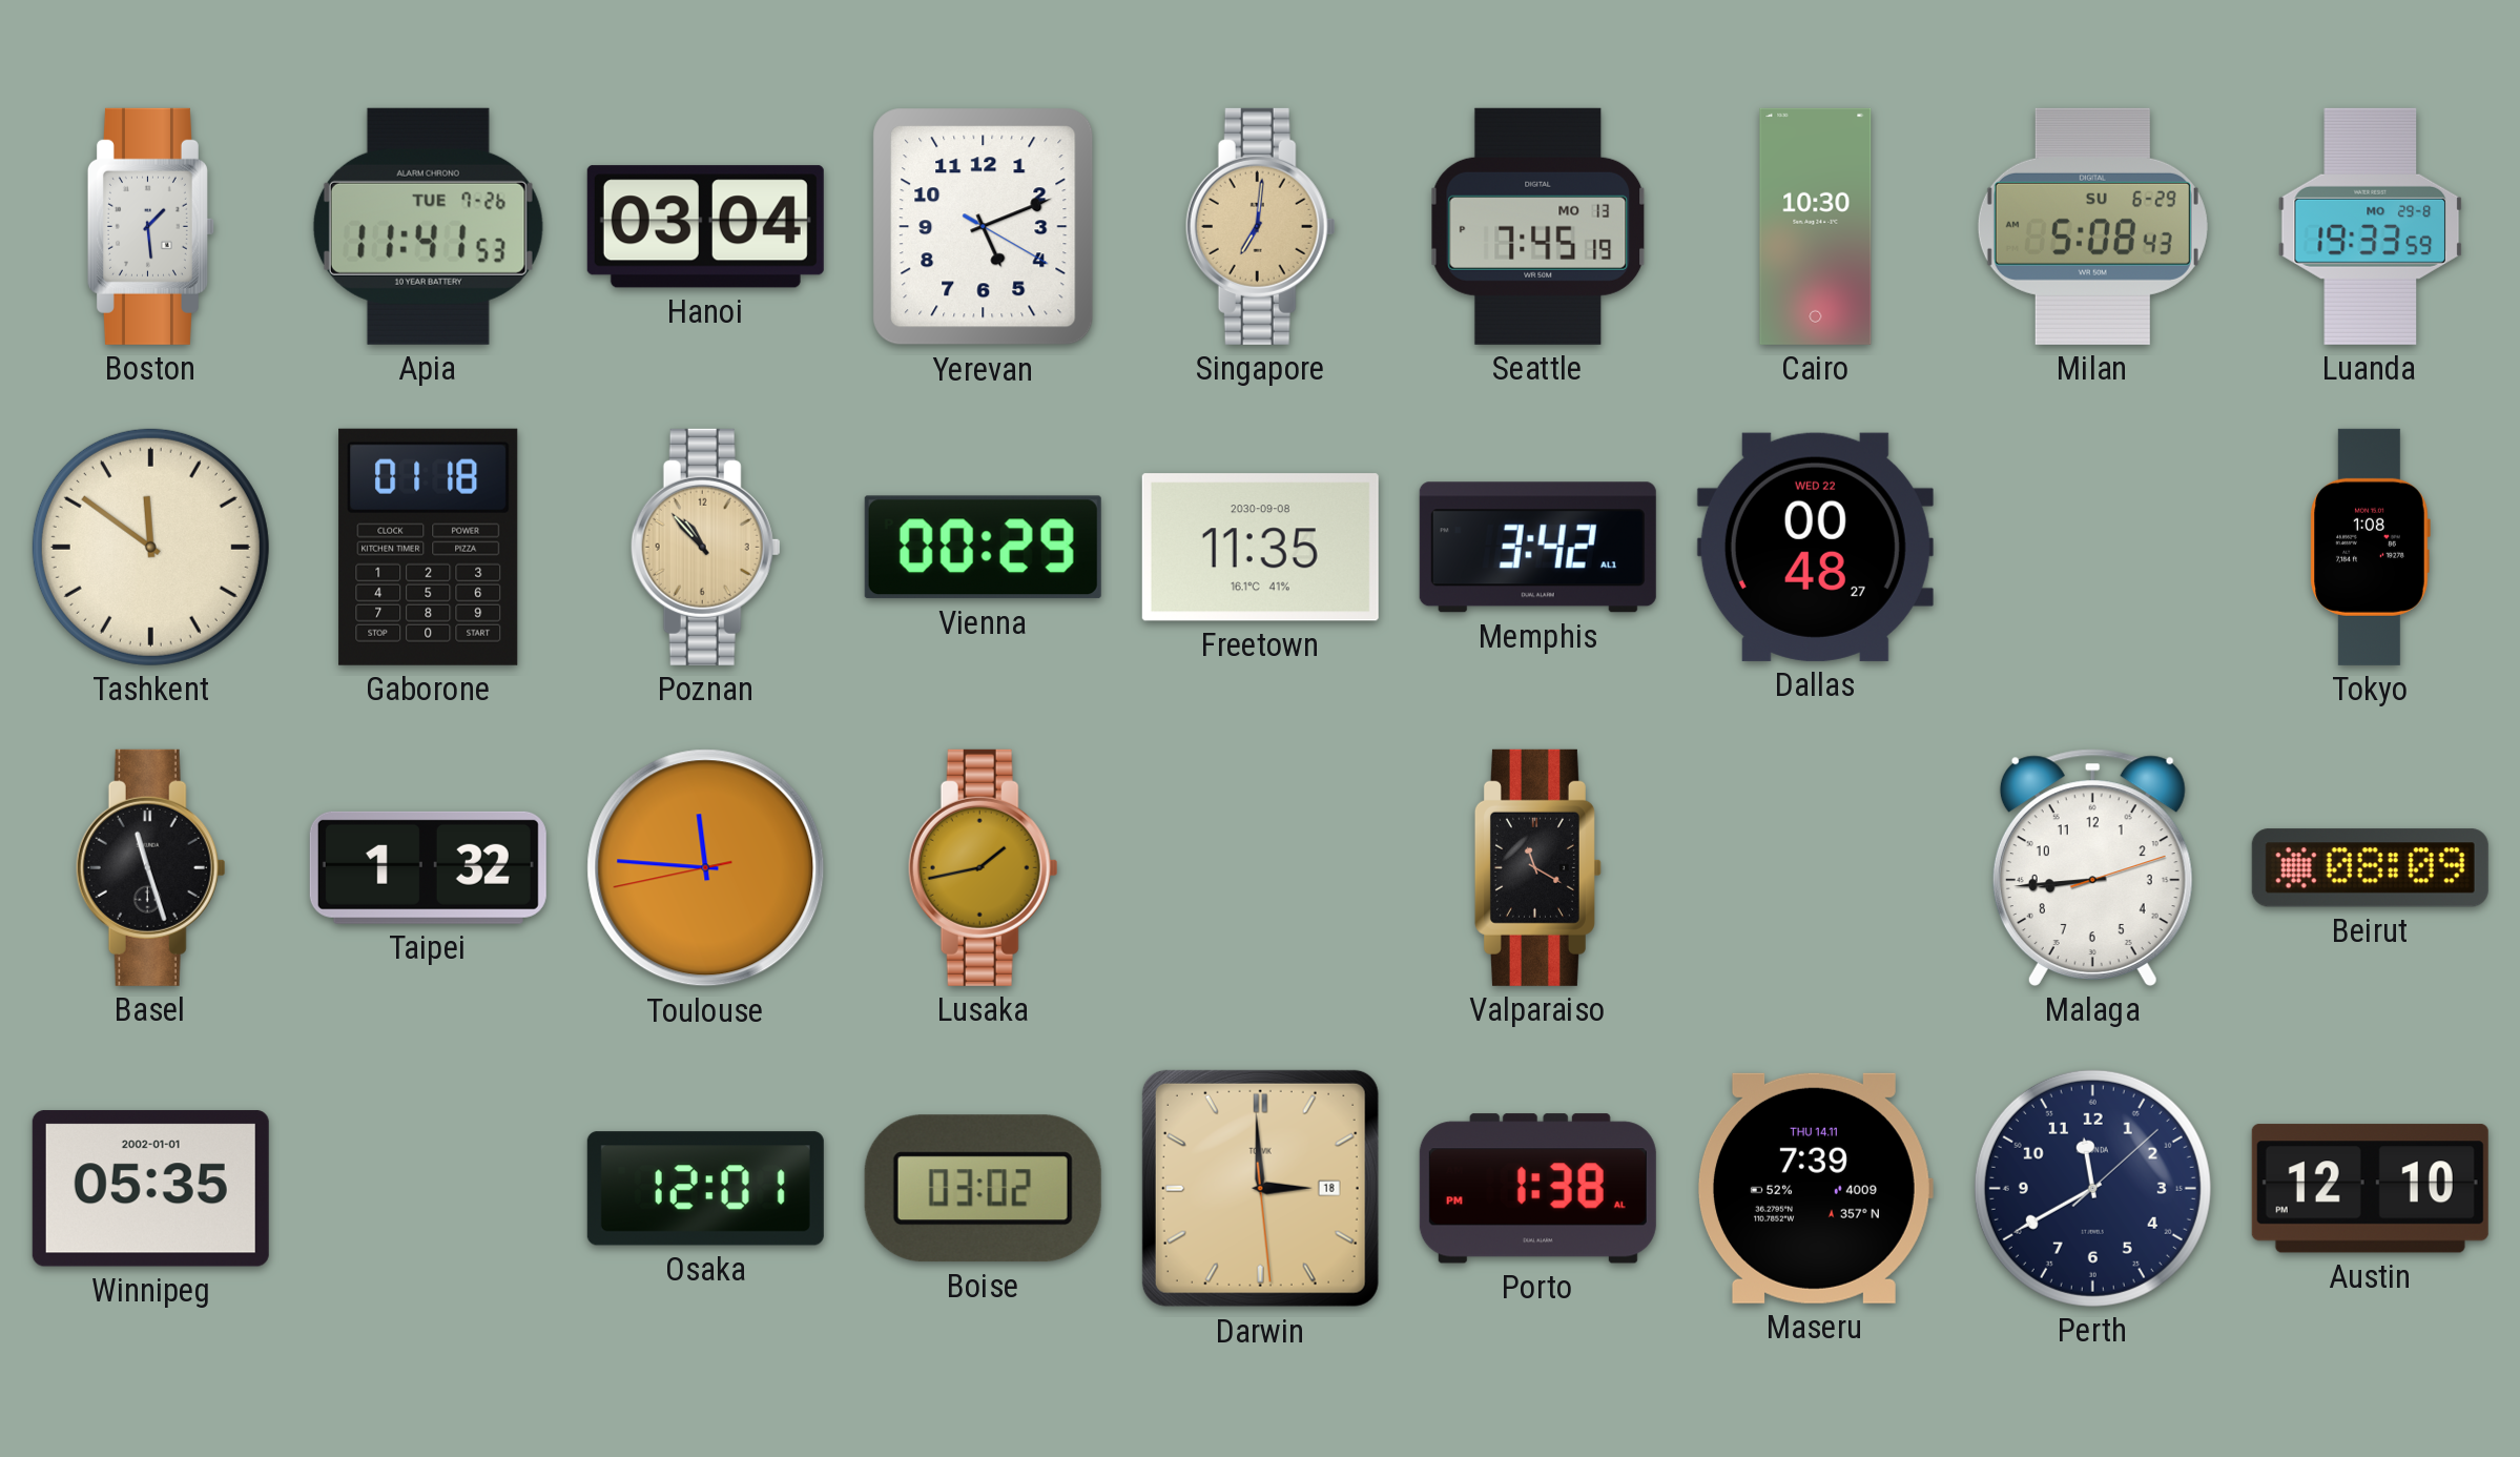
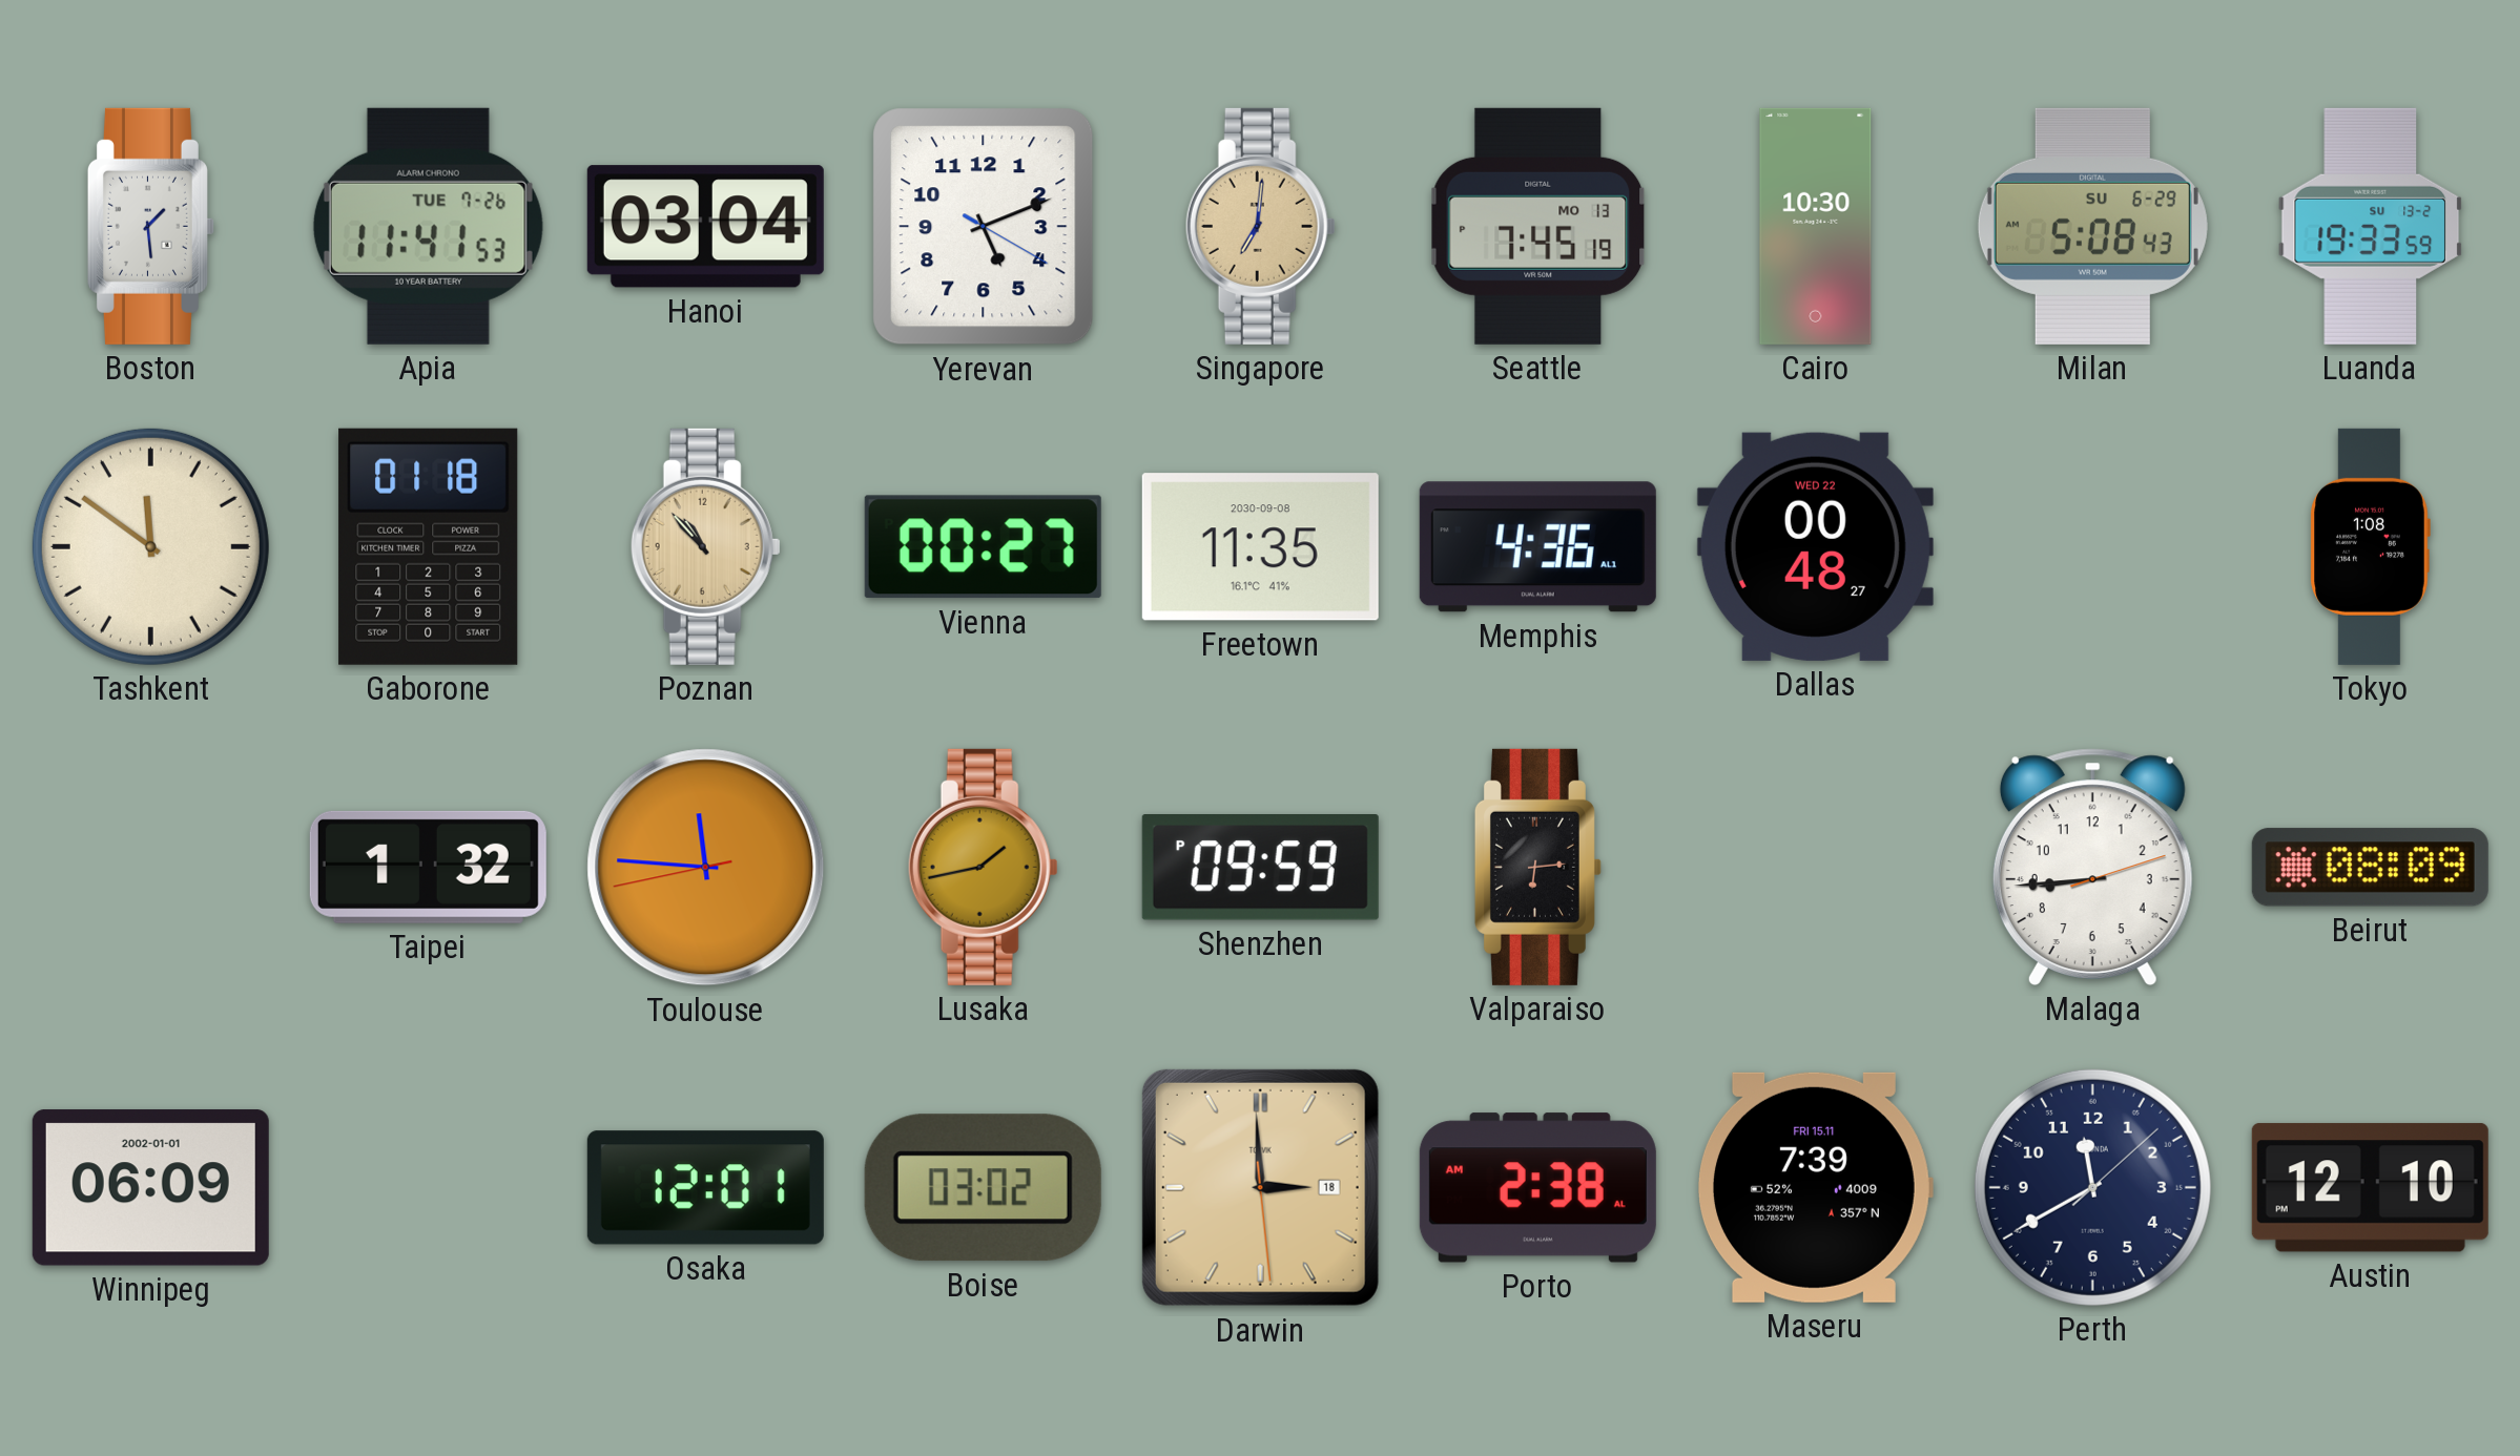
Luanda date: MO 29-8 -> SU 13-2
Vienna: 00:29 -> 00:27
Memphis: 3:42 -> 4:36
Basel: 11:27 -> none
Shenzhen: none -> 09:59
Valparaiso: 11:20 -> 6:14
Winnipeg: 05:35 -> 06:09
Porto: 1:38 -> 2:38
Maseru date: THU 14.11 -> FRI 15.11
